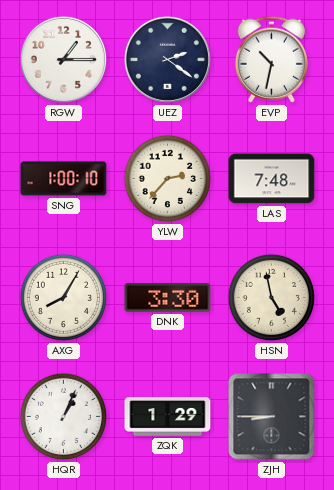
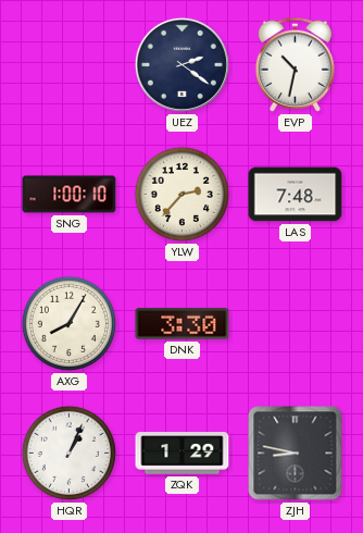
RGW: 1:15 -> none
HSN: 4:58 -> none
ZJH: 8:45 -> 8:47
